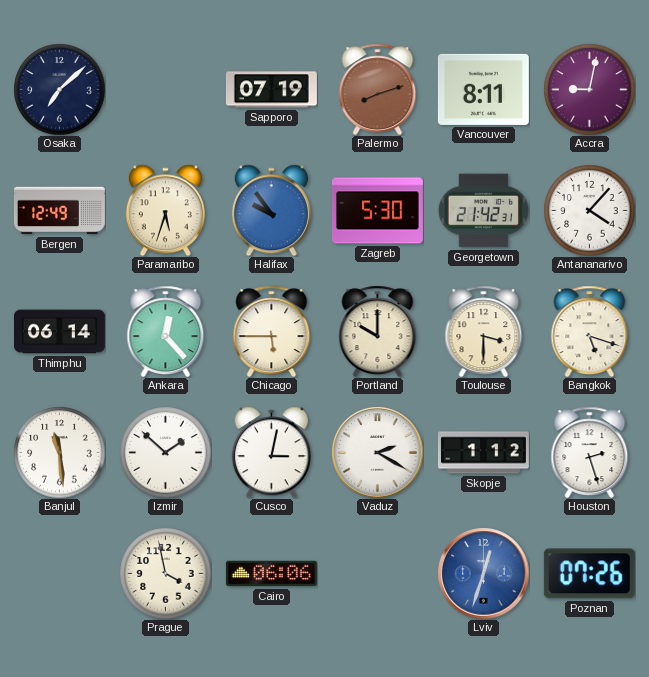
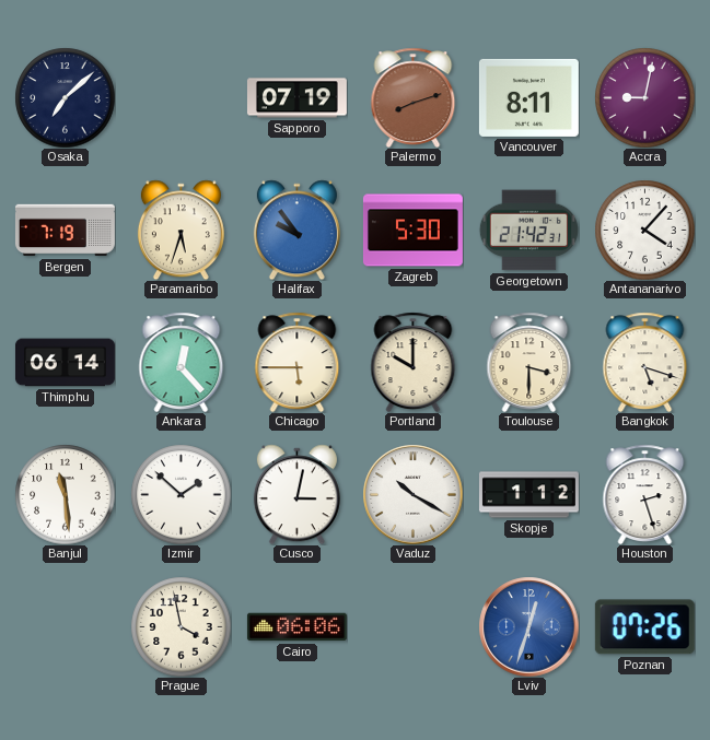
Bergen: 12:49 -> 7:19
Vaduz: 2:20 -> 10:20
